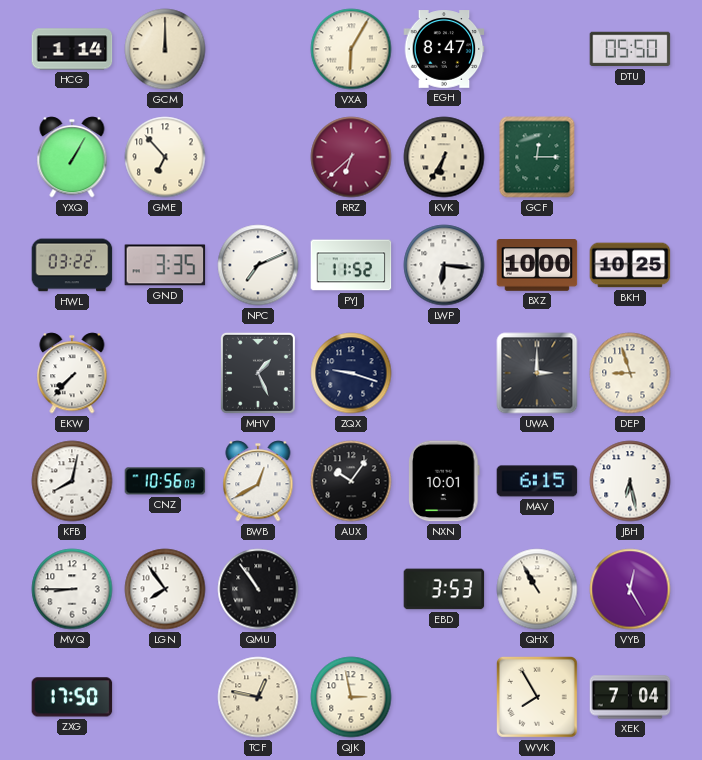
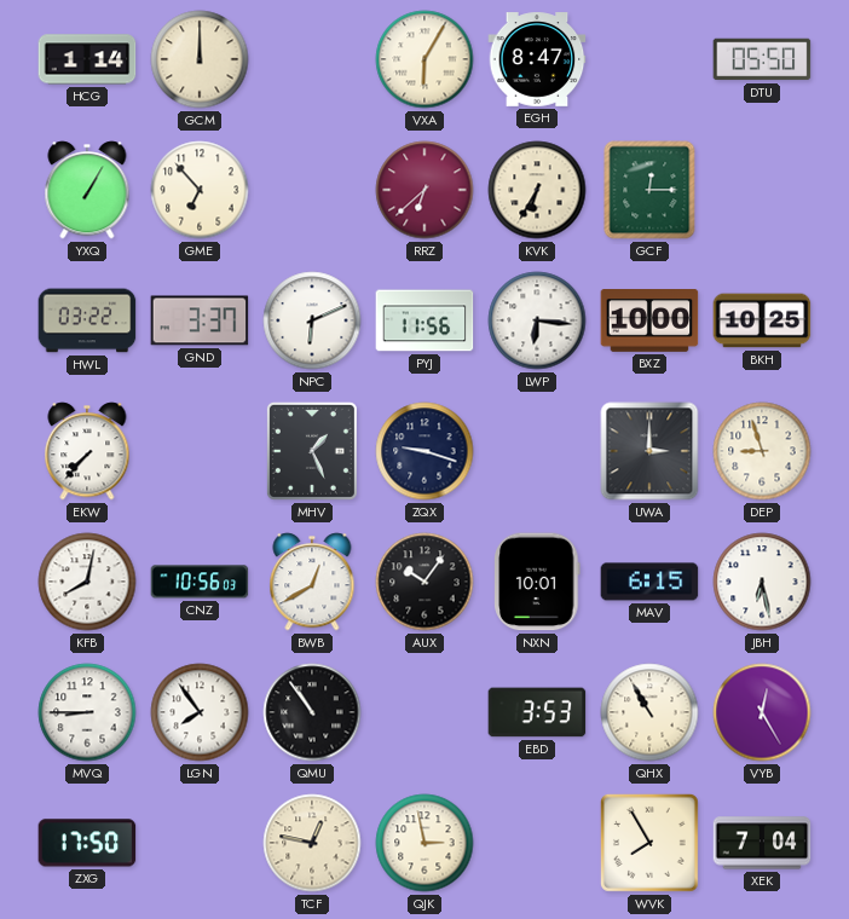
GND: 3:35 -> 3:37
NPC: 7:11 -> 6:11
PYJ: 11:52 -> 11:56
